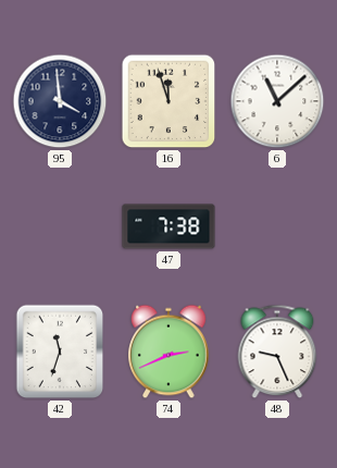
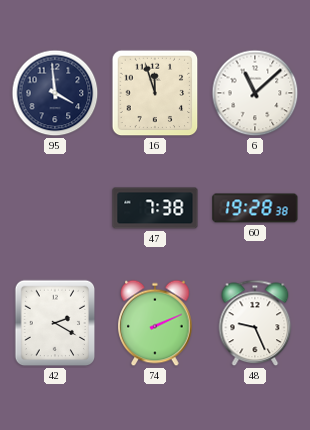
60: none -> 19:28
42: 11:33 -> 2:20
74: 2:41 -> 2:11
